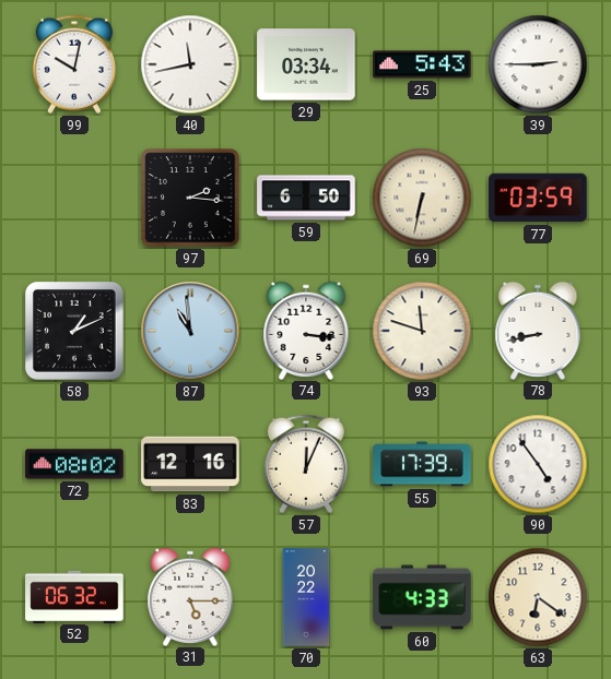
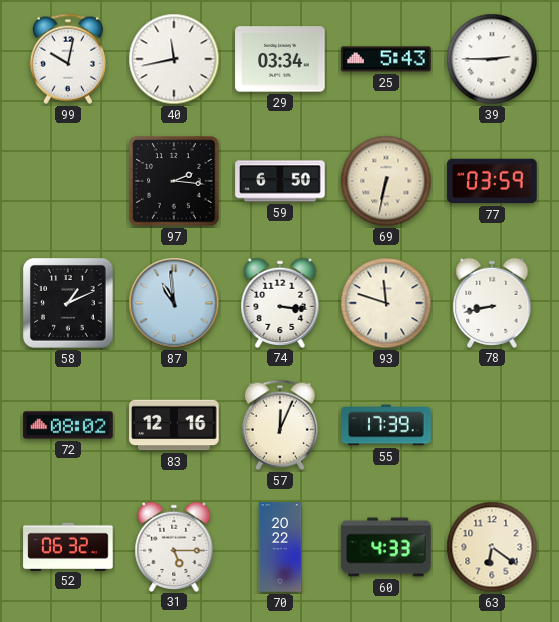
90: 4:54 -> none
